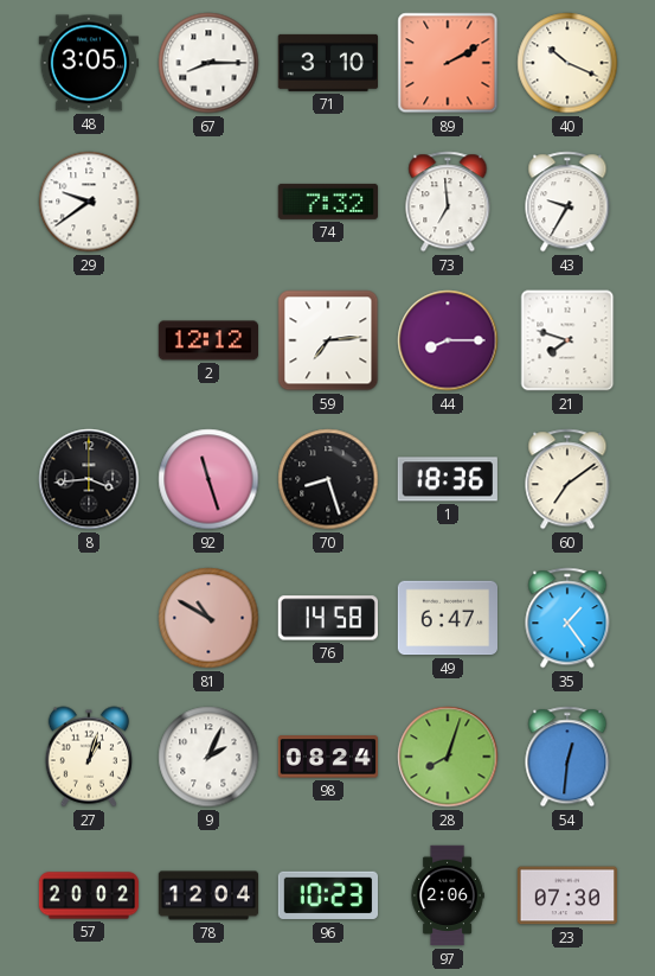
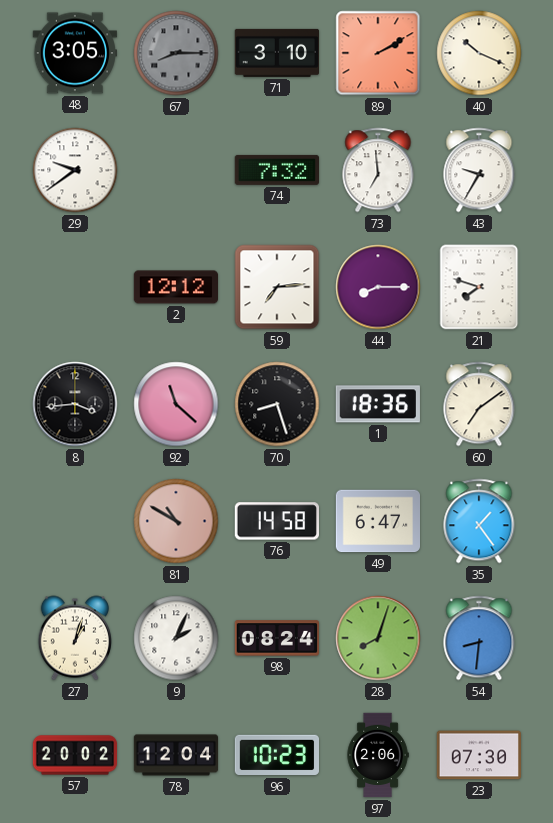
67 dial: white -> grey
92: 11:27 -> 11:22
54: 12:31 -> 8:31
